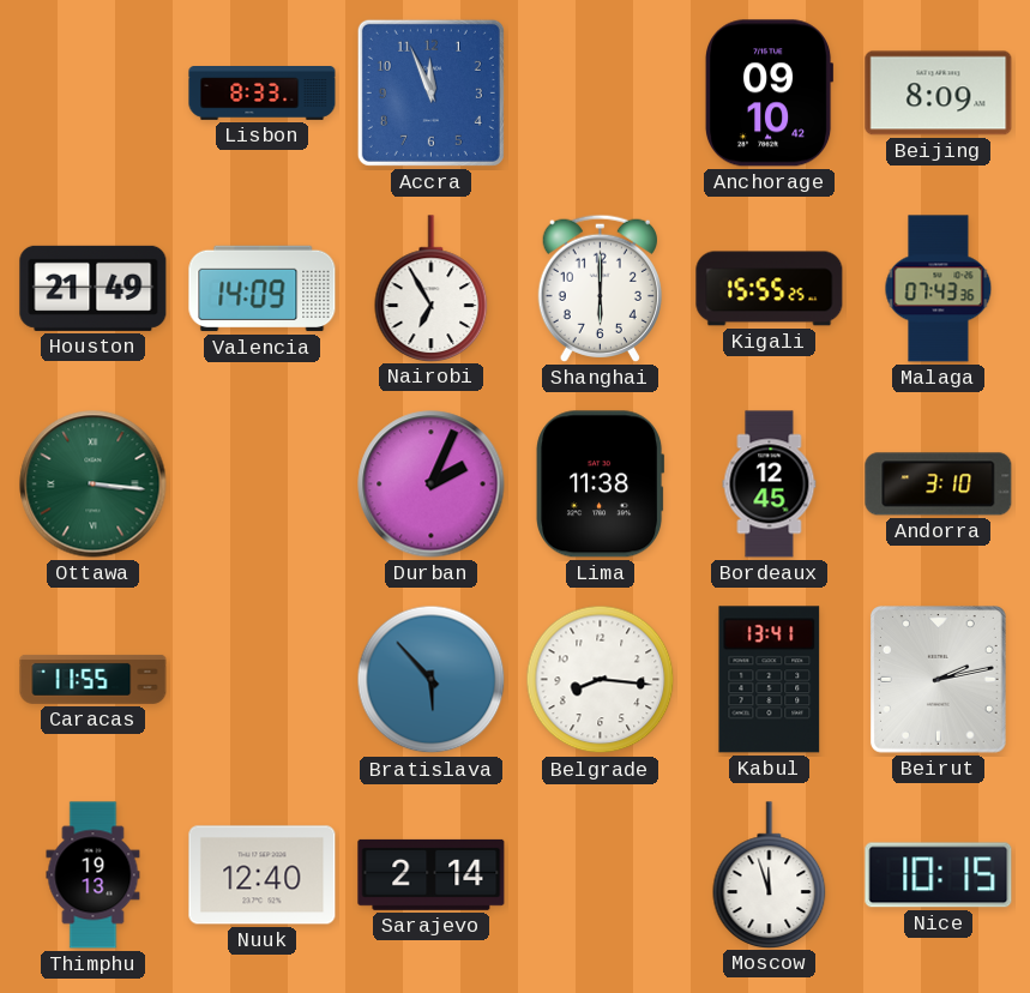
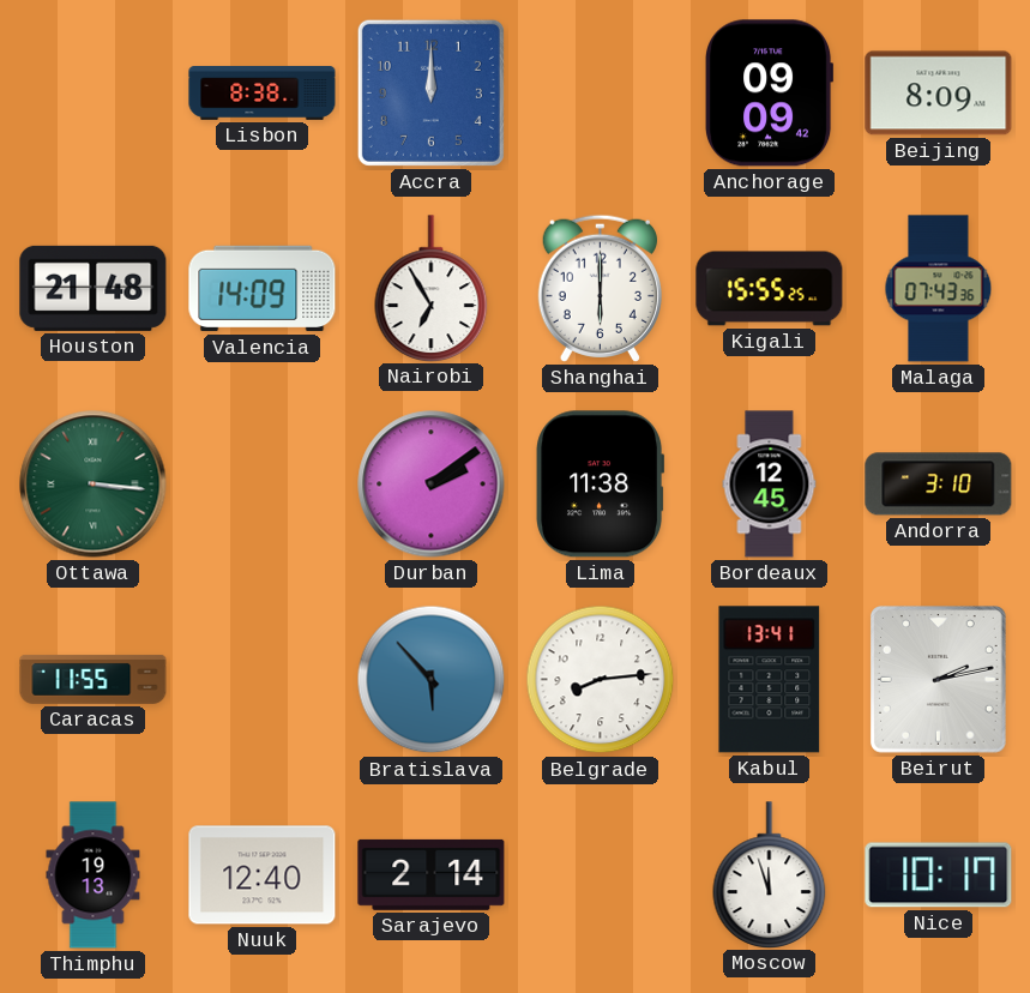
Lisbon: 8:33 -> 8:38
Accra: 11:56 -> 12:00
Anchorage: 09:10 -> 09:09
Houston: 21:49 -> 21:48
Durban: 2:04 -> 2:09
Belgrade: 8:16 -> 8:14
Nice: 10:15 -> 10:17
